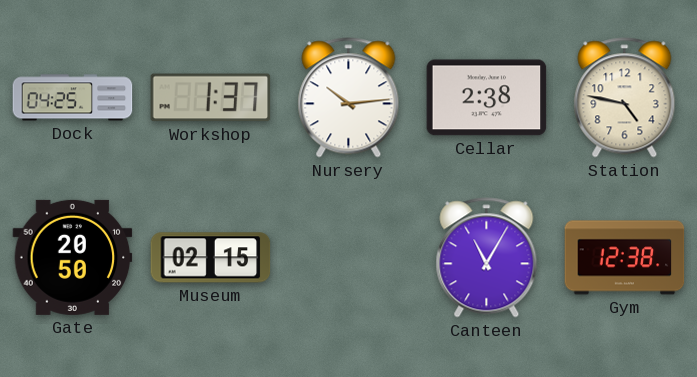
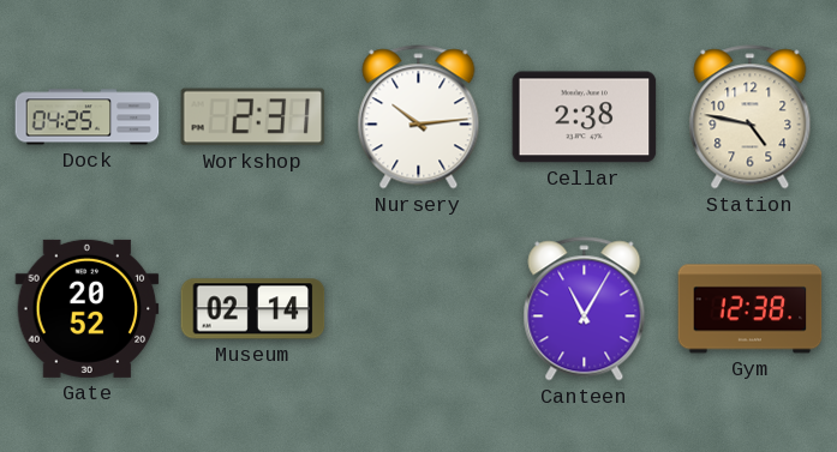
Workshop: 1:37 -> 2:31
Gate: 20:50 -> 20:52
Museum: 02:15 -> 02:14
